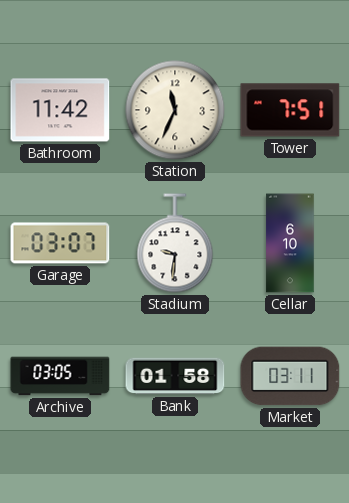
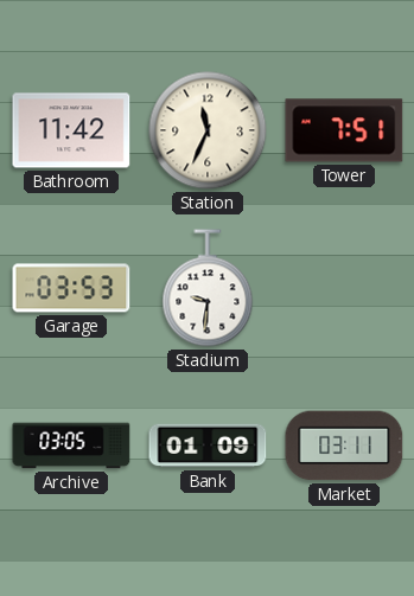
Garage: 03:07 -> 03:53
Cellar: 6:10 -> none
Bank: 01:58 -> 01:09
